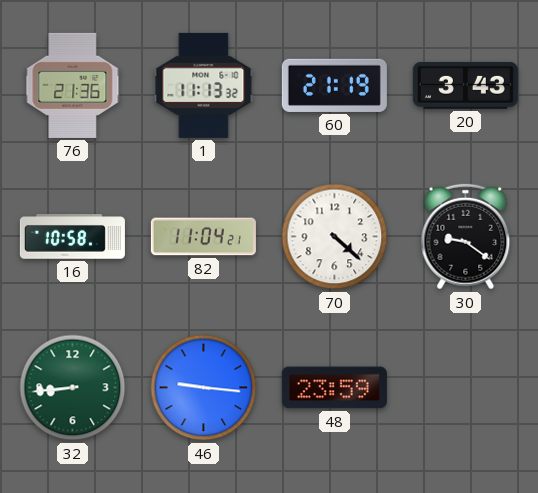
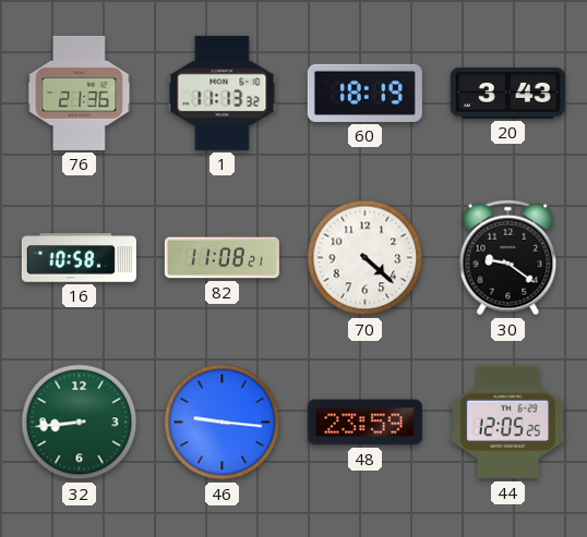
60: 21:19 -> 18:19
82: 11:04 -> 11:08
44: none -> 12:05
